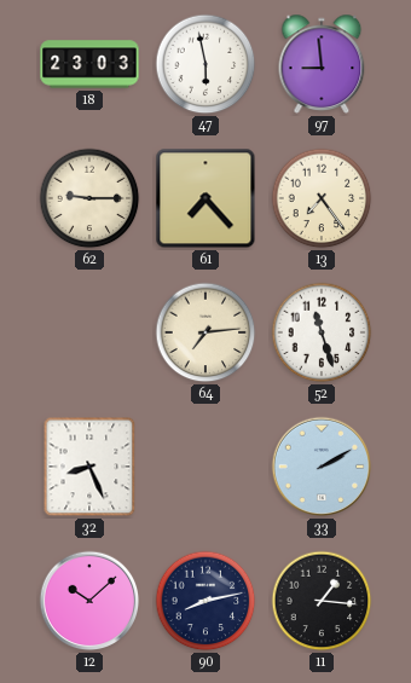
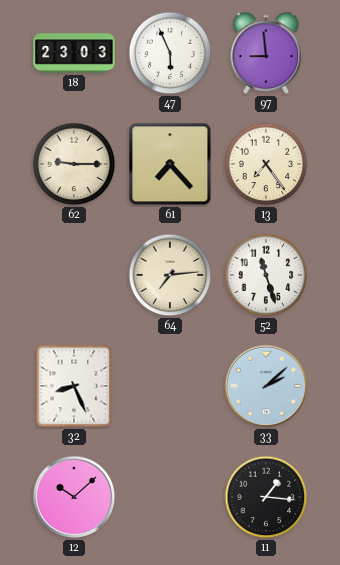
47: 5:58 -> 5:56
33: 2:10 -> 2:08
90: 8:13 -> none
